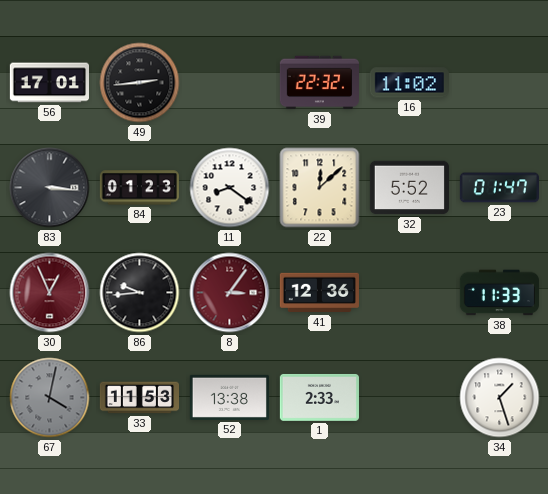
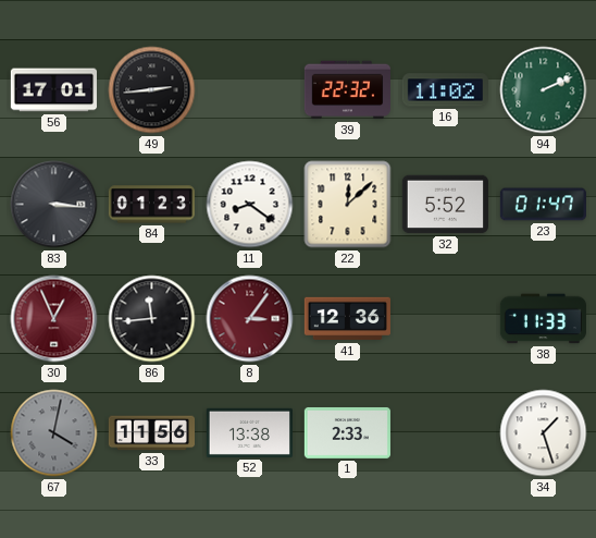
94: none -> 2:11
86: 9:44 -> 11:44
33: 11:53 -> 11:56
